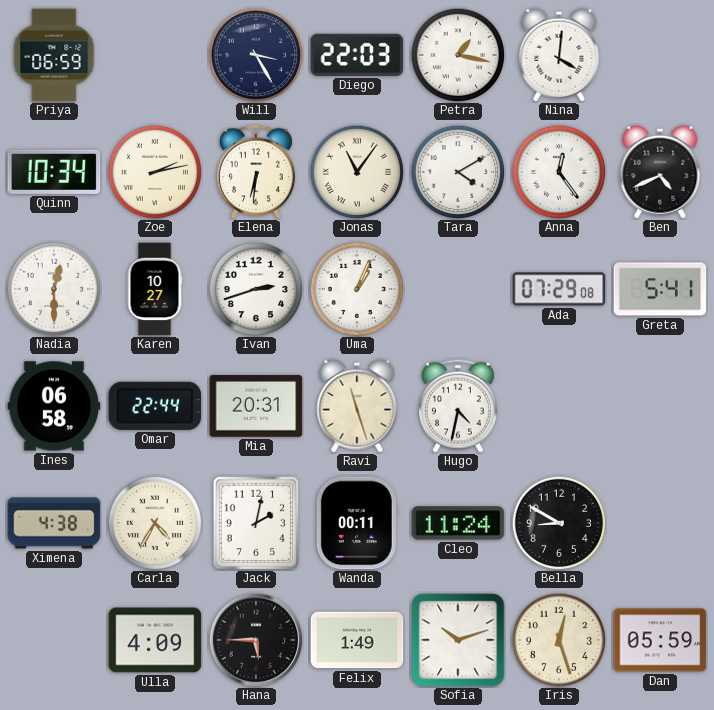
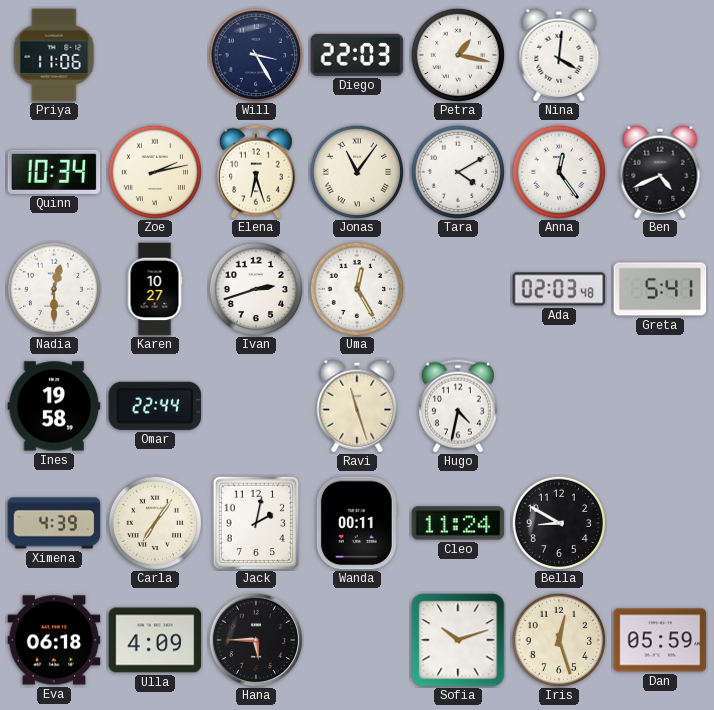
Priya: 06:59 -> 11:06
Elena: 6:31 -> 6:27
Uma: 1:04 -> 12:25
Ada: 07:29 -> 02:03
Ines: 06:58 -> 19:58
Mia: 20:31 -> none
Ximena: 4:38 -> 4:39
Carla: 4:35 -> 7:06
Eva: none -> 06:18
Felix: 1:49 -> none
